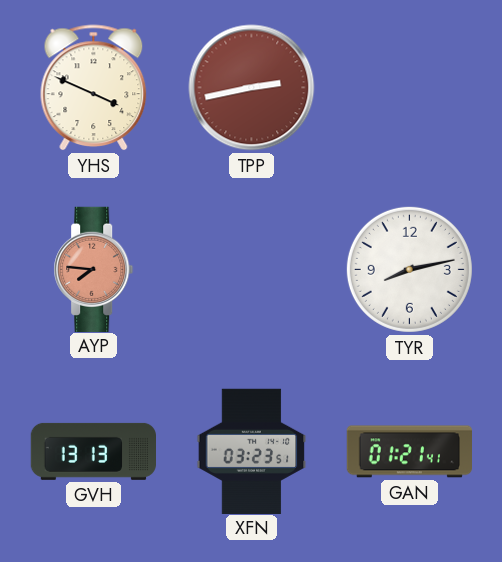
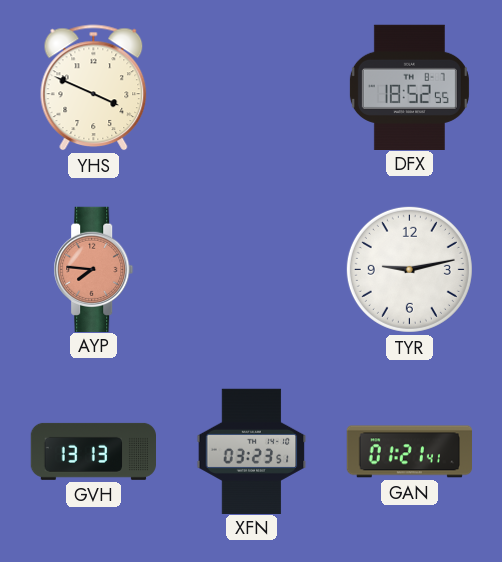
TPP: 2:43 -> none
DFX: none -> 18:52
TYR: 8:13 -> 9:13
